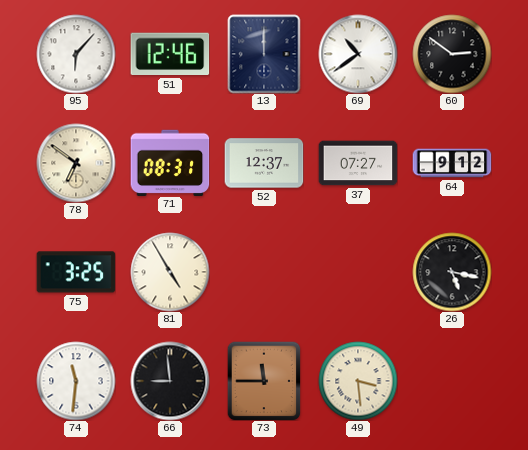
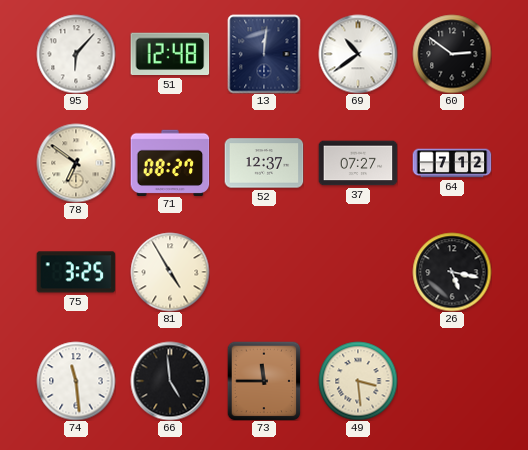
51: 12:46 -> 12:48
13: 12:00 -> 12:01
71: 08:31 -> 08:27
64: 9:12 -> 7:12
74: 11:31 -> 11:29
66: 8:59 -> 4:59
